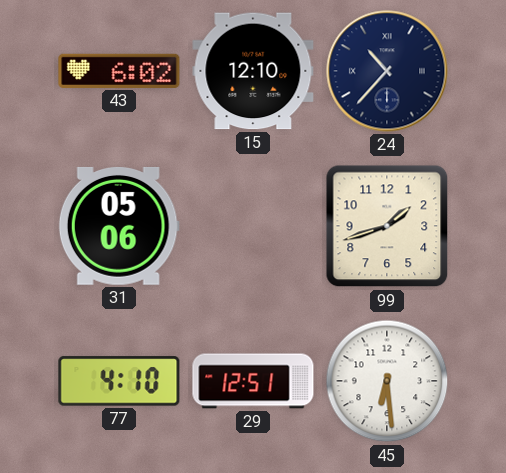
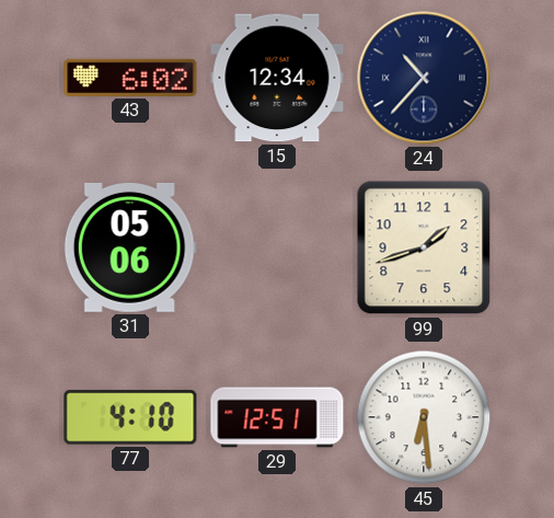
15: 12:10 -> 12:34
